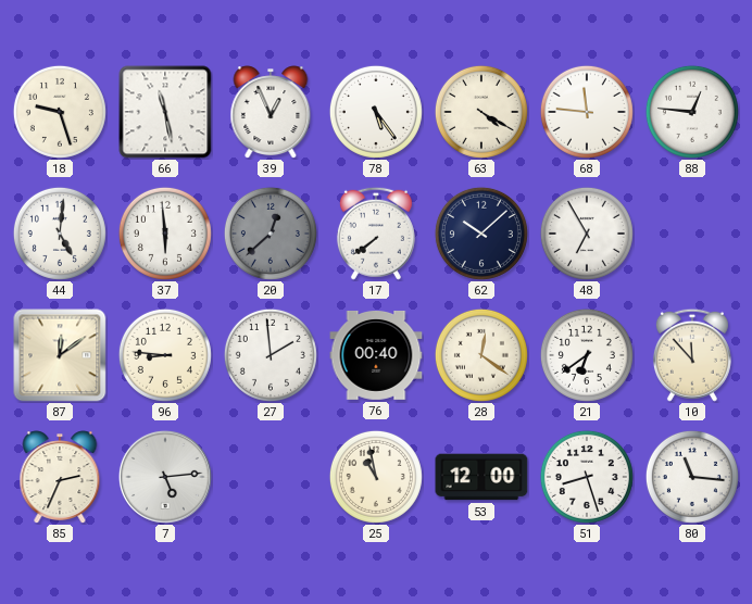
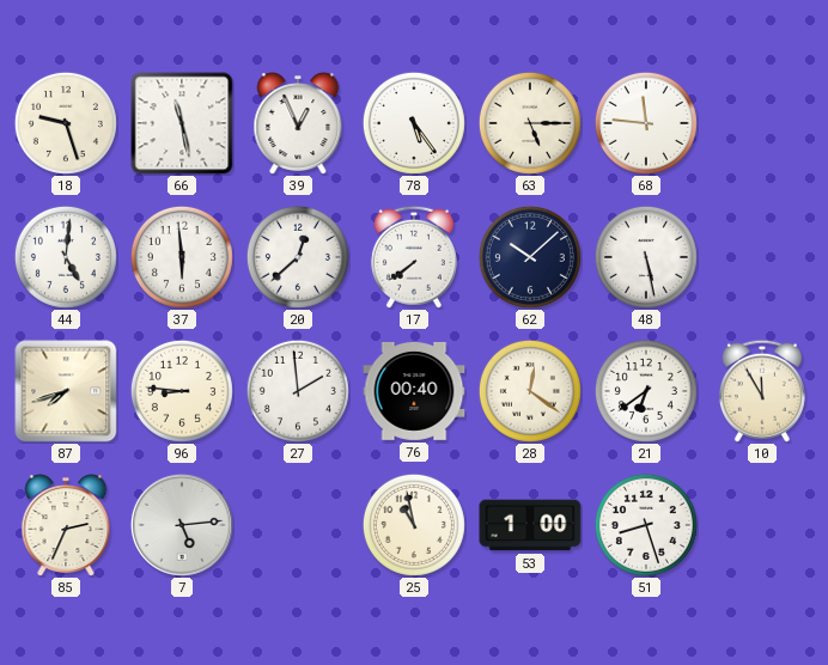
63: 4:20 -> 5:15
88: 12:46 -> none
20 dial: grey -> white
48: 6:55 -> 5:28
87: 12:09 -> 7:42
10: 11:53 -> 11:55
53: 12:00 -> 1:00
80: 11:16 -> none
